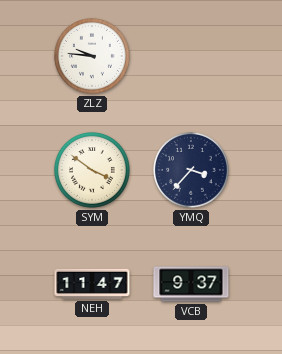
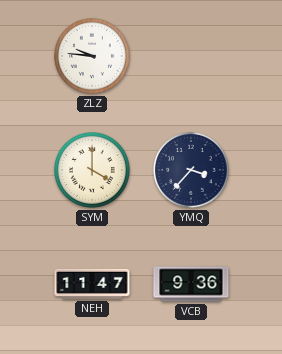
SYM: 3:51 -> 4:00
VCB: 9:37 -> 9:36
